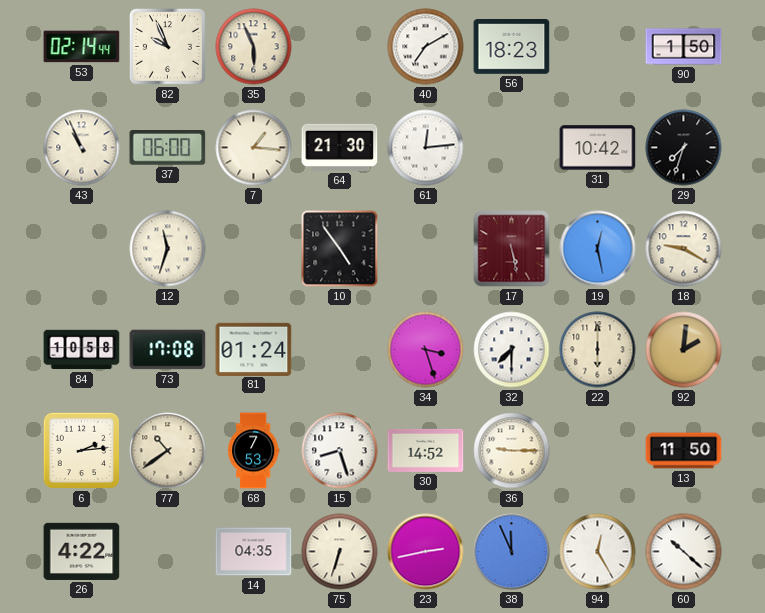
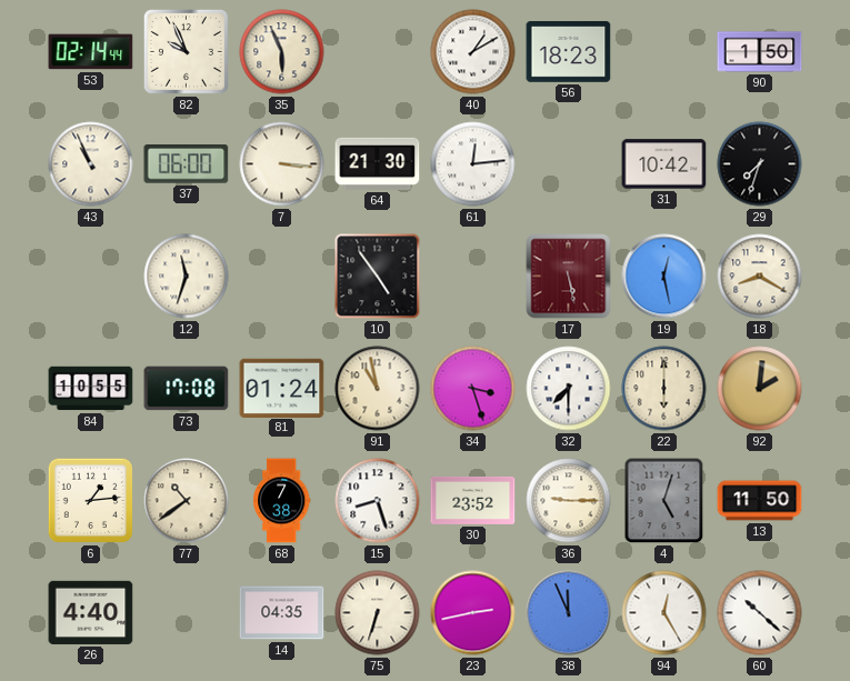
40: 7:10 -> 1:10
7: 1:16 -> 3:16
18: 9:20 -> 8:20
84: 10:58 -> 10:55
91: none -> 10:58
6: 2:14 -> 1:14
68: 7:53 -> 7:38
30: 14:52 -> 23:52
4: none -> 5:03
26: 4:22 -> 4:40
